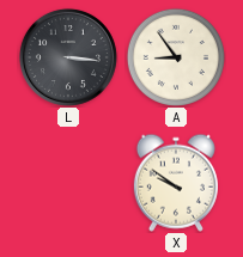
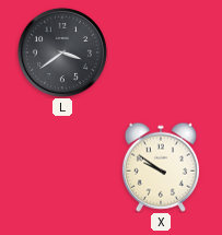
L: 3:16 -> 3:39
A: 8:54 -> none
